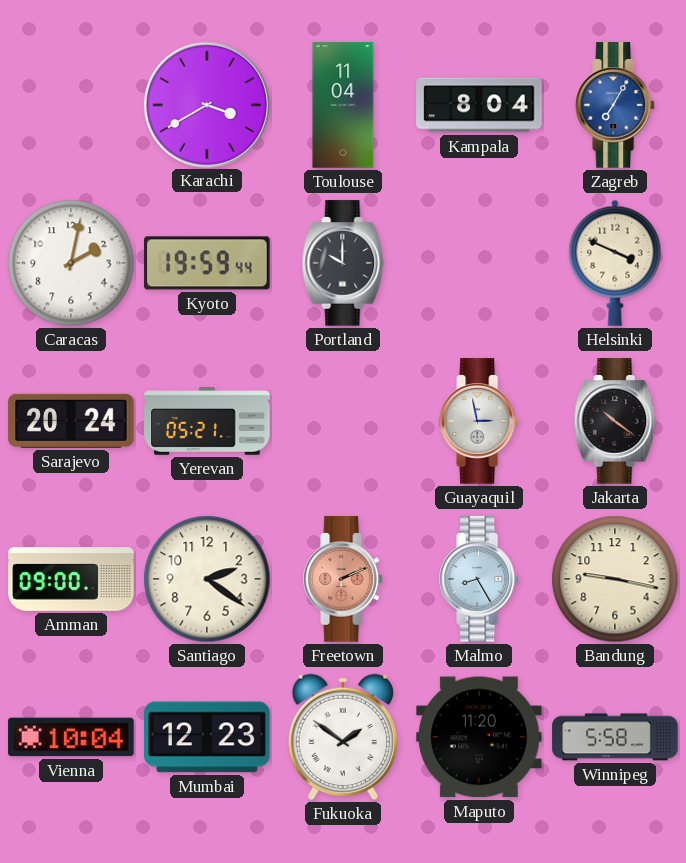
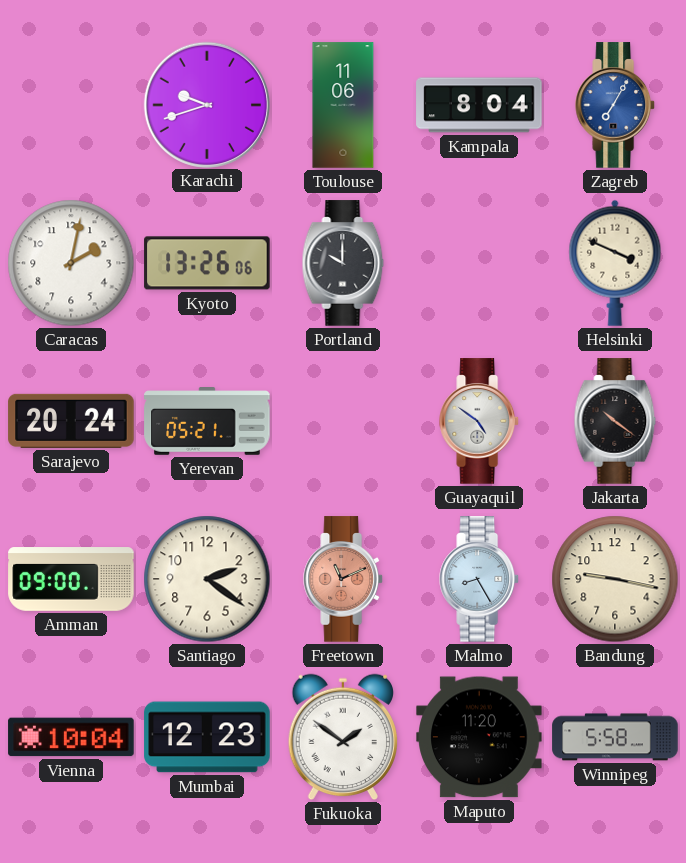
Karachi: 3:40 -> 9:42
Toulouse: 11:04 -> 11:06
Kyoto: 19:59 -> 13:26
Guayaquil: 2:58 -> 4:51
Freetown: 2:11 -> 11:11
